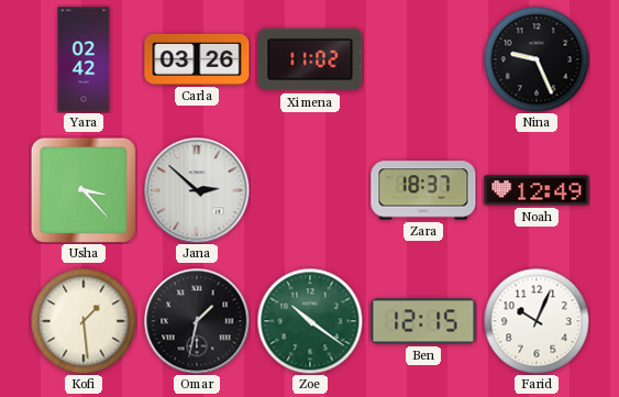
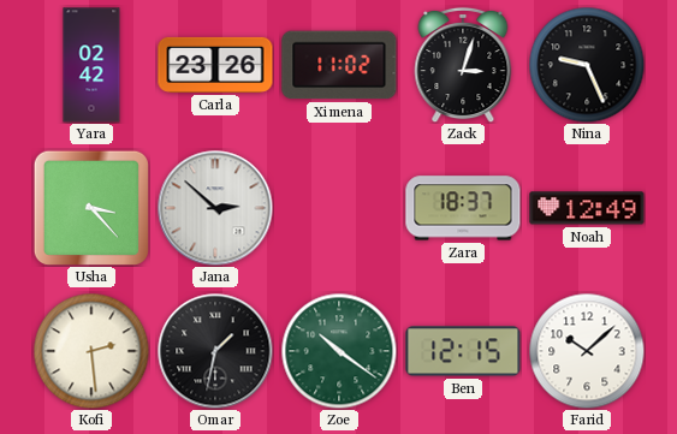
Carla: 03:26 -> 23:26
Zack: none -> 3:03
Kofi: 1:29 -> 2:29
Farid: 10:04 -> 10:08
